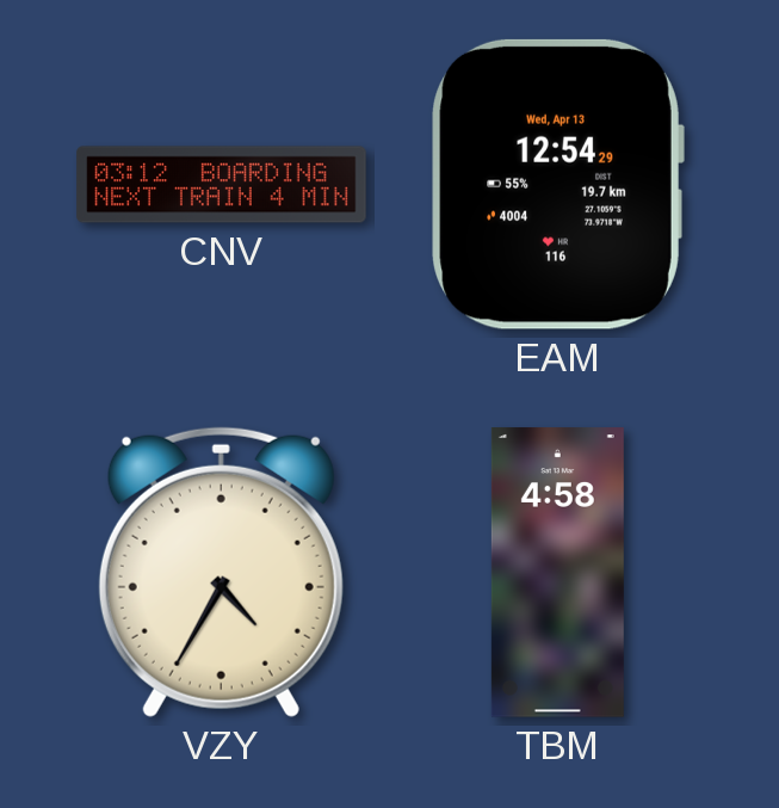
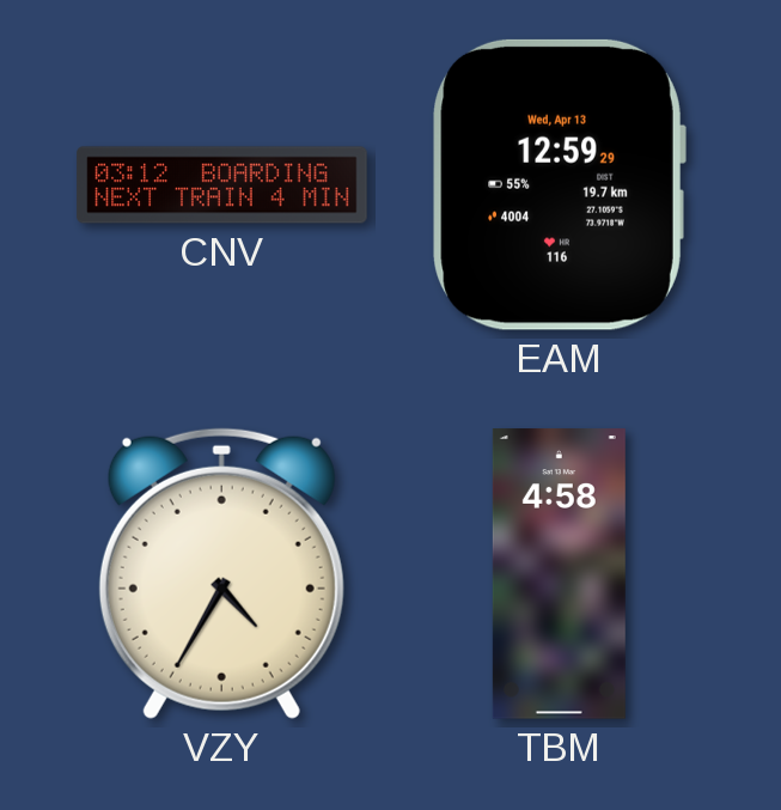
EAM: 12:54 -> 12:59
